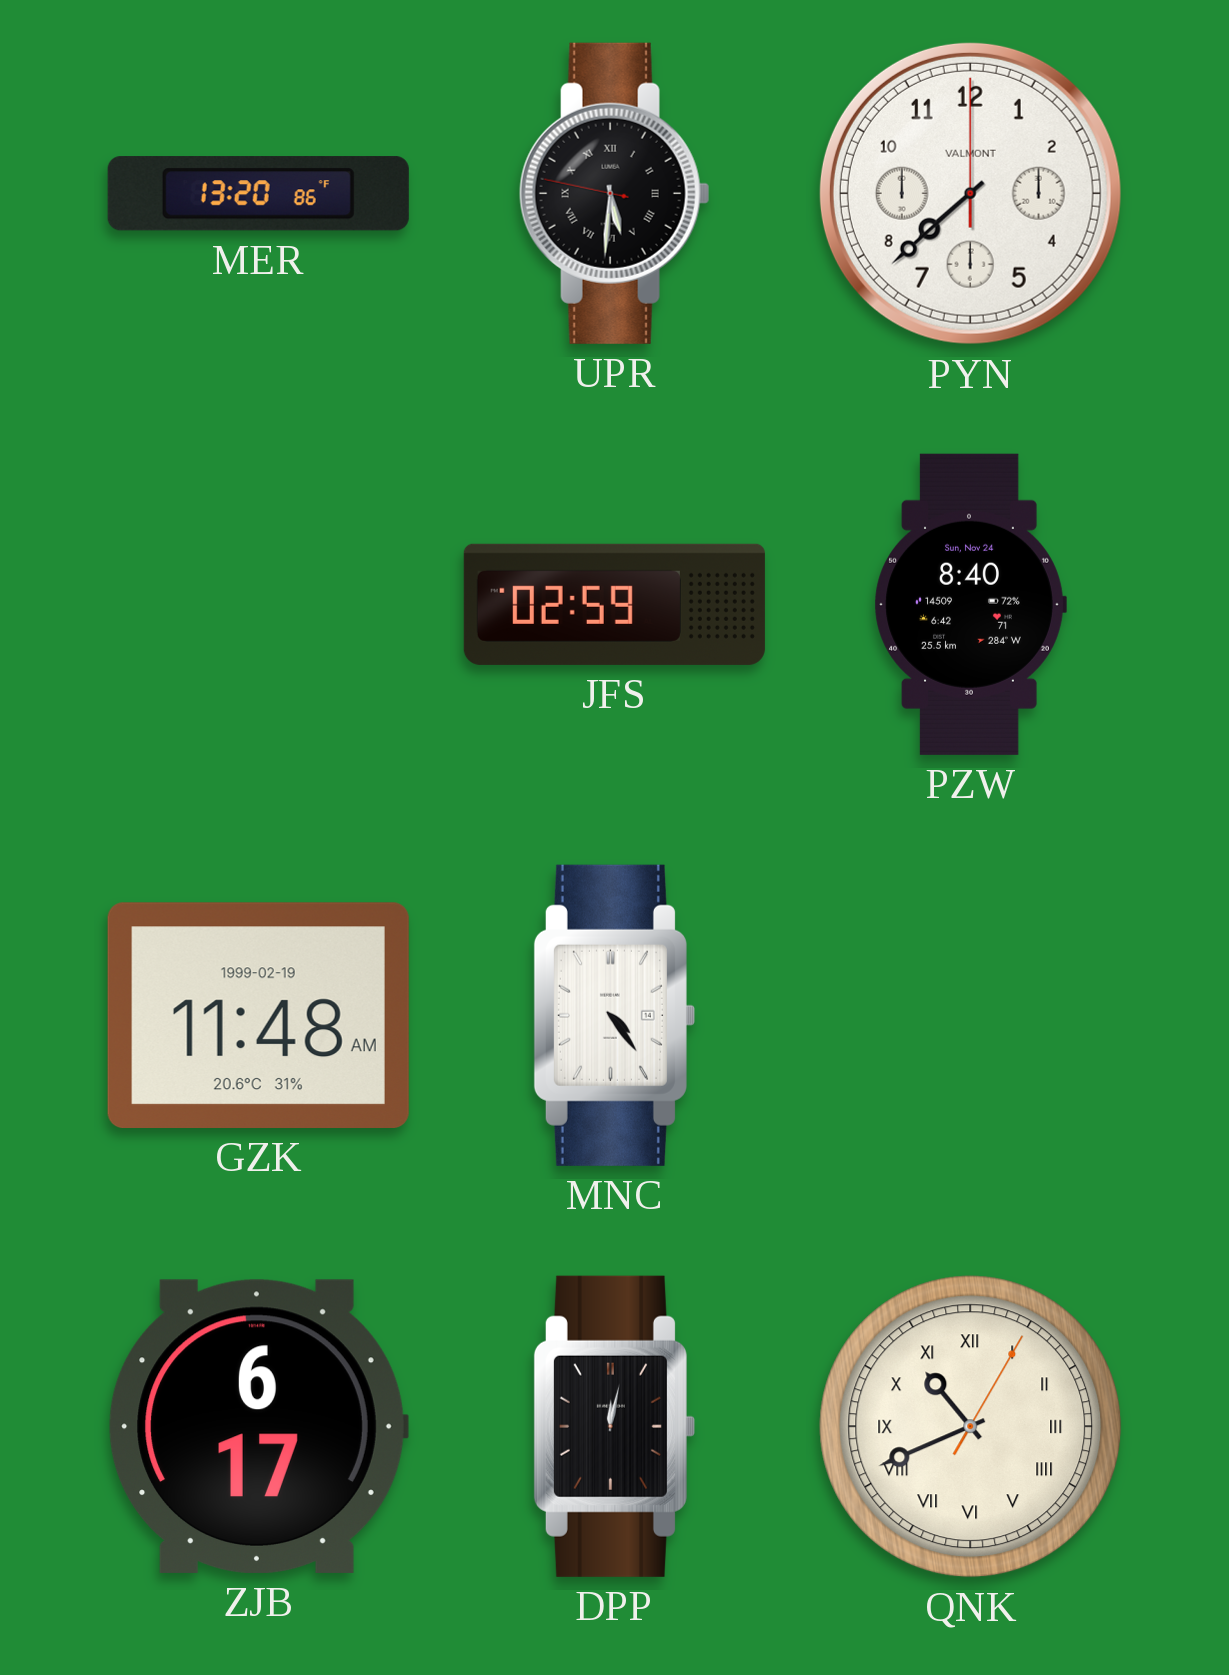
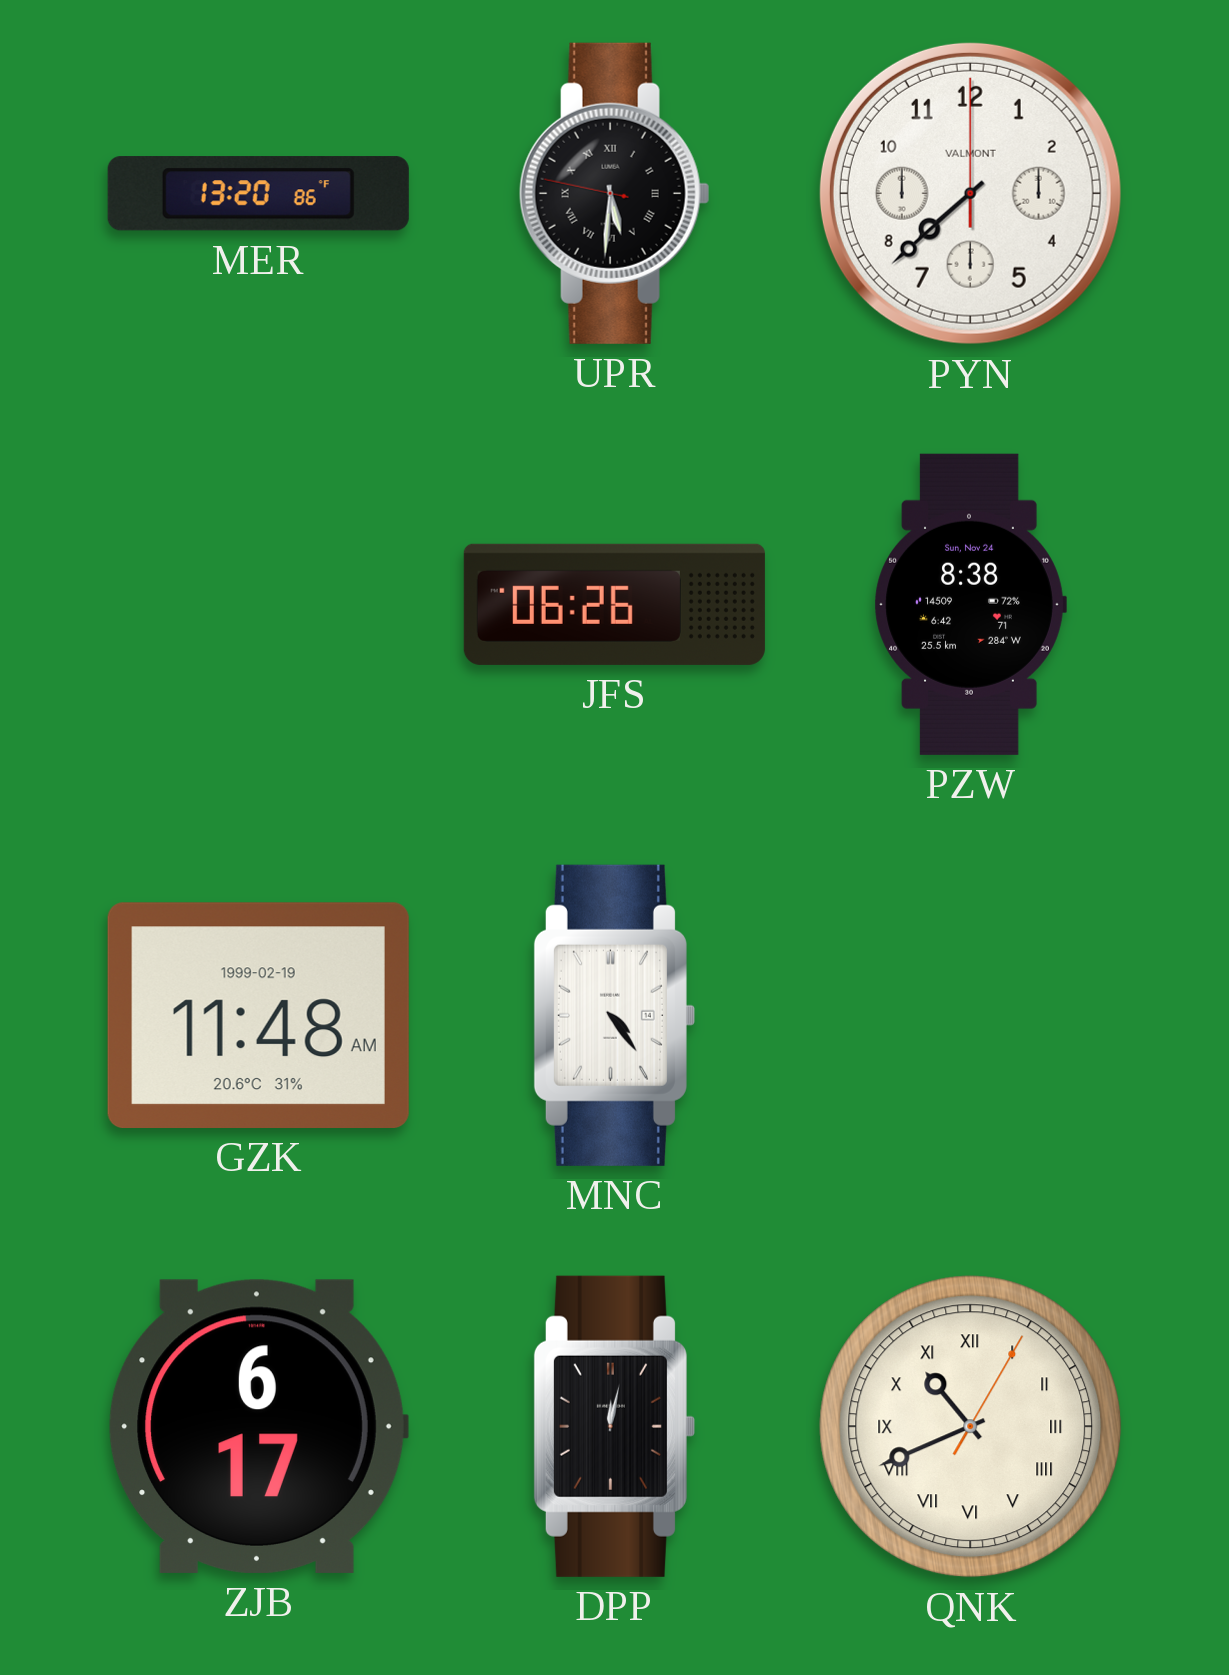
JFS: 02:59 -> 06:26
PZW: 8:40 -> 8:38
